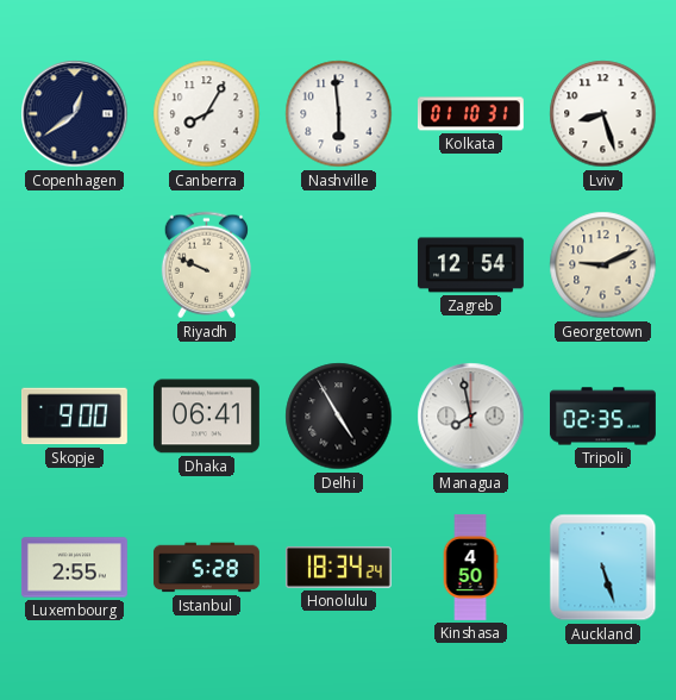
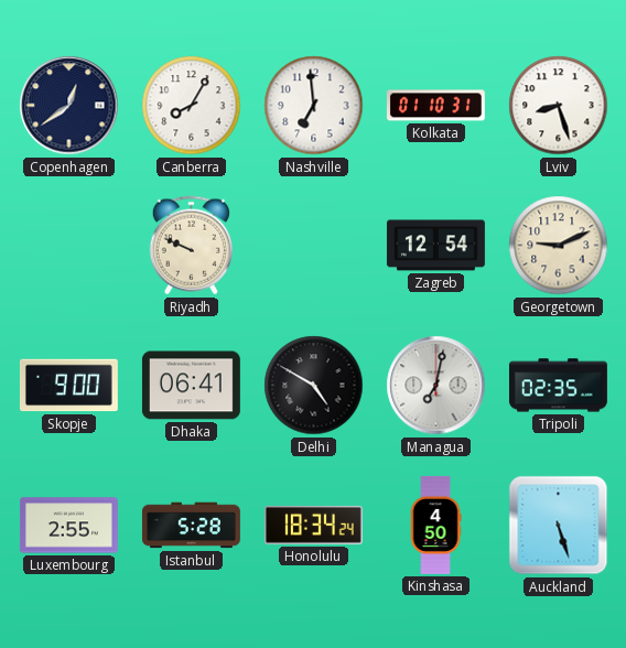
Nashville: 5:59 -> 6:59
Delhi: 4:55 -> 4:50
Managua: 7:58 -> 7:02
